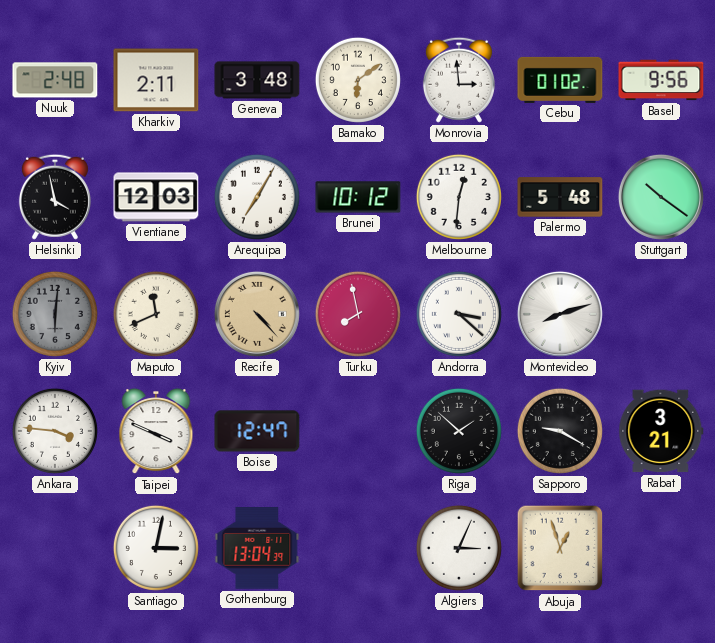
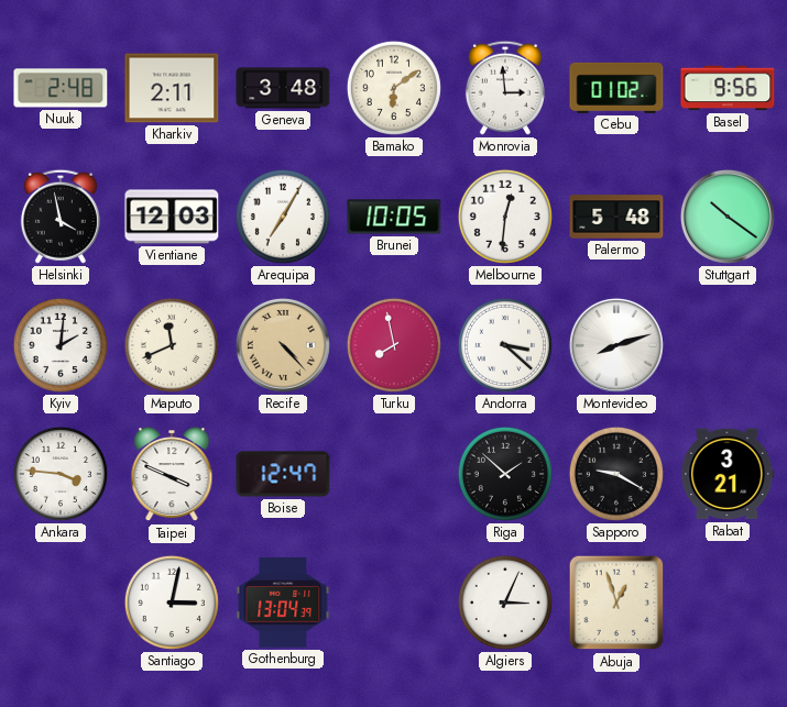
Brunei: 10:12 -> 10:05
Kyiv: 6:01 -> 2:01
Kyiv dial: grey -> white
